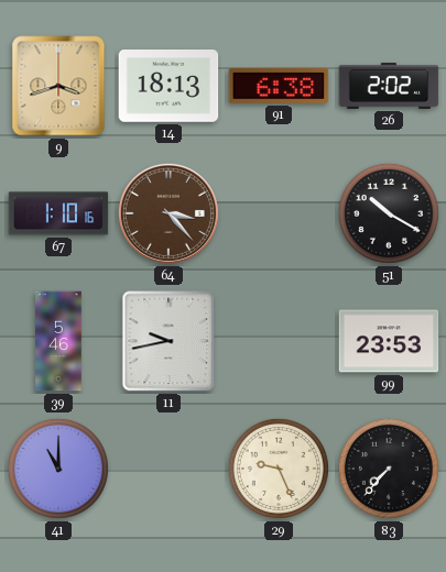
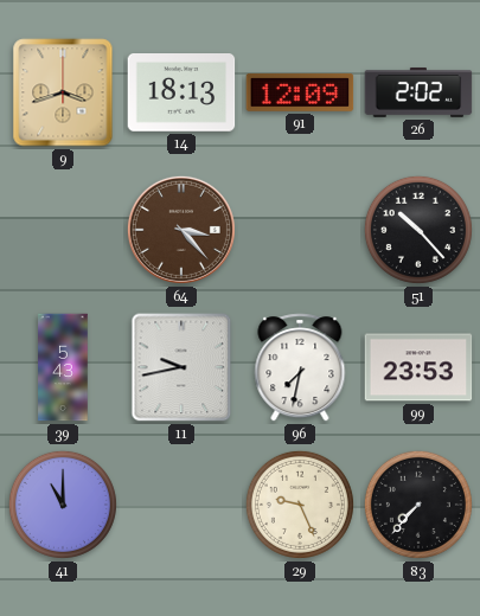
91: 6:38 -> 12:09
67: 1:10 -> none
51: 10:20 -> 10:23
39: 5:46 -> 5:43
96: none -> 7:32
